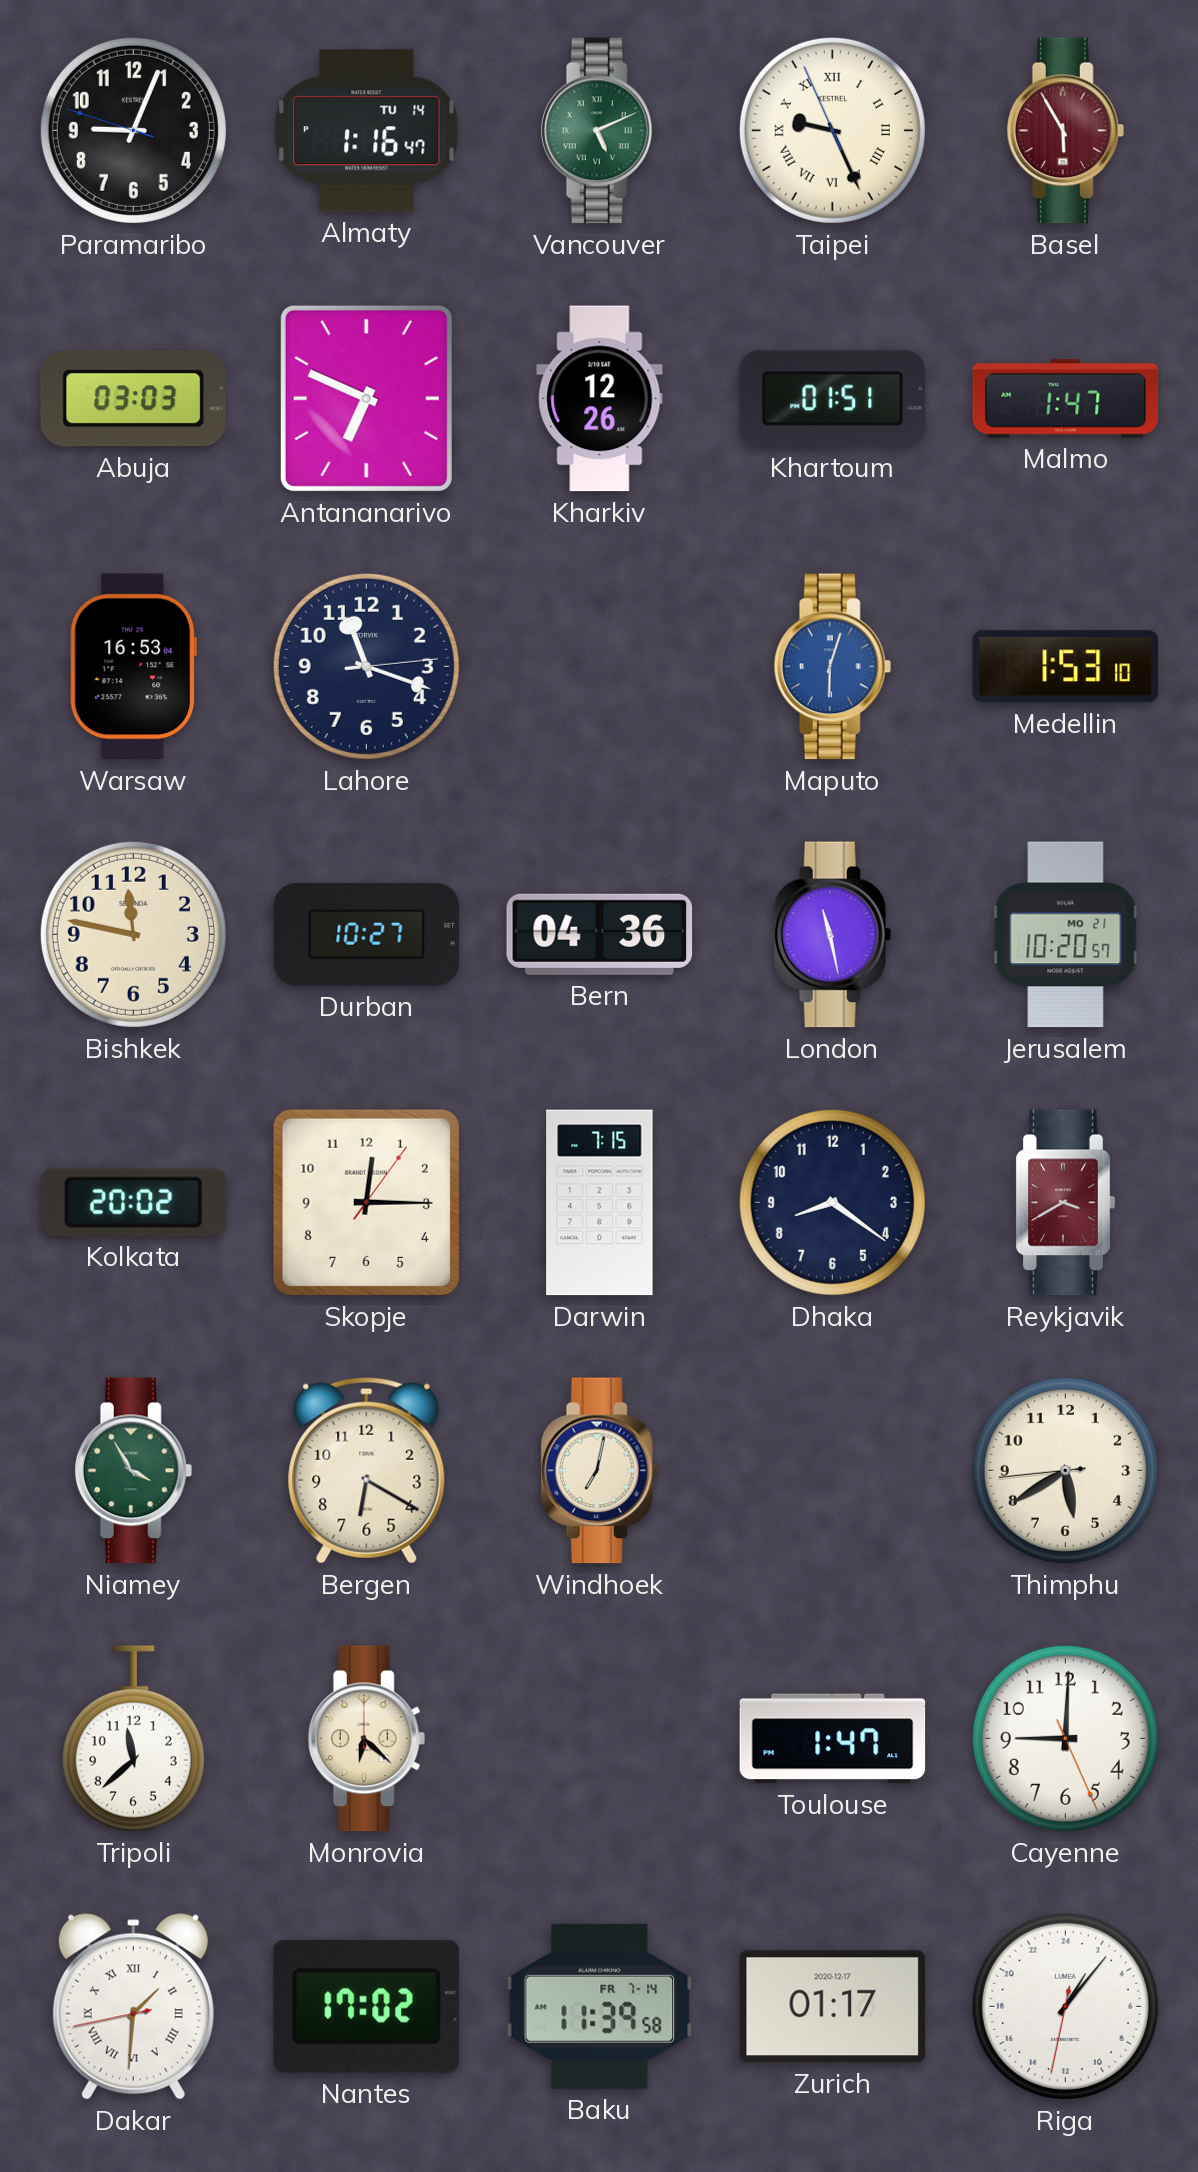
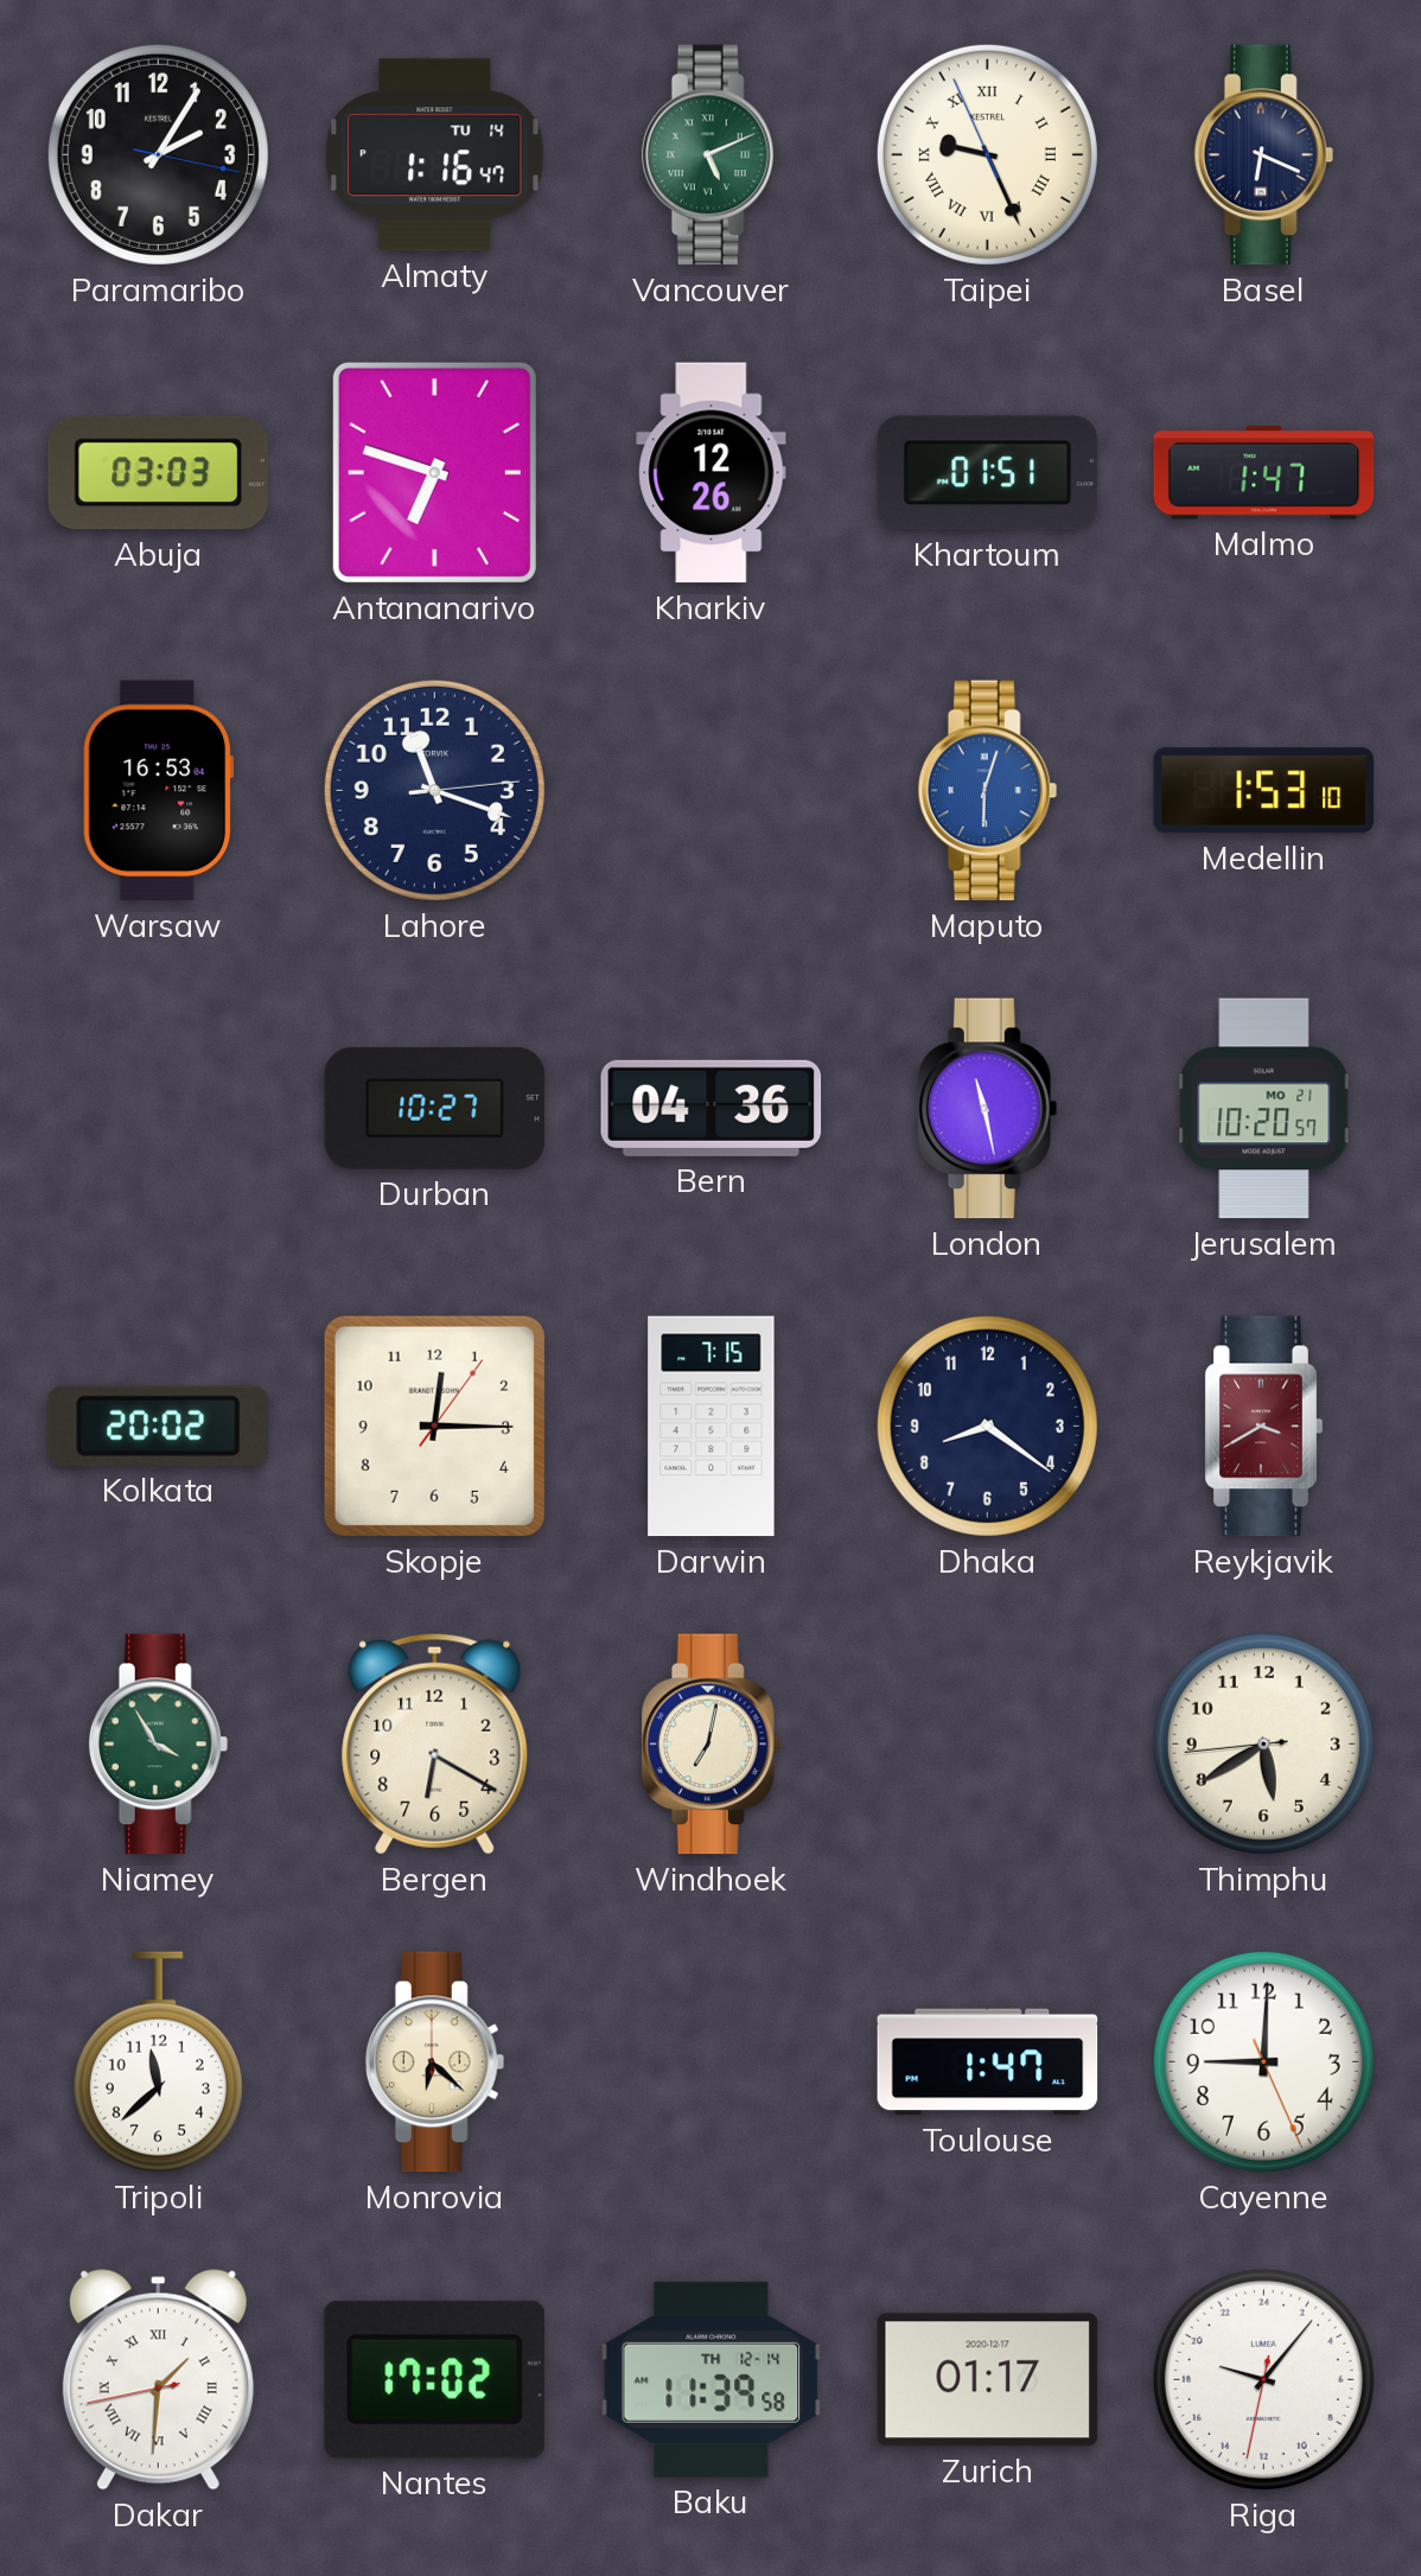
Paramaribo: 9:03 -> 2:05
Basel: 5:55 -> 6:19
Basel dial: burgundy -> navy
Antananarivo: 6:49 -> 6:48
Bishkek: 11:47 -> none
Baku date: FR 7-14 -> TH 12-14
Riga: 2:06 -> 19:06
